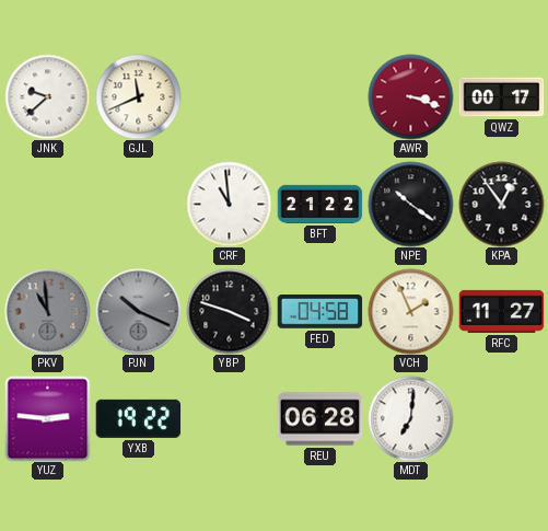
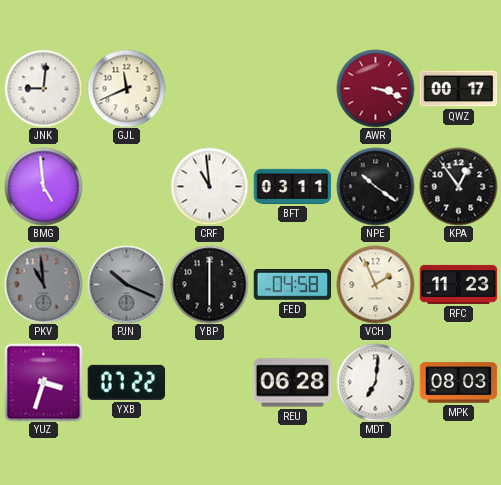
JNK: 9:38 -> 9:01
BMG: none -> 4:59
BFT: 21:22 -> 03:11
YBP: 3:48 -> 6:00
RFC: 11:27 -> 11:23
YUZ: 2:46 -> 3:33
YXB: 19:22 -> 07:22
MPK: none -> 08:03
